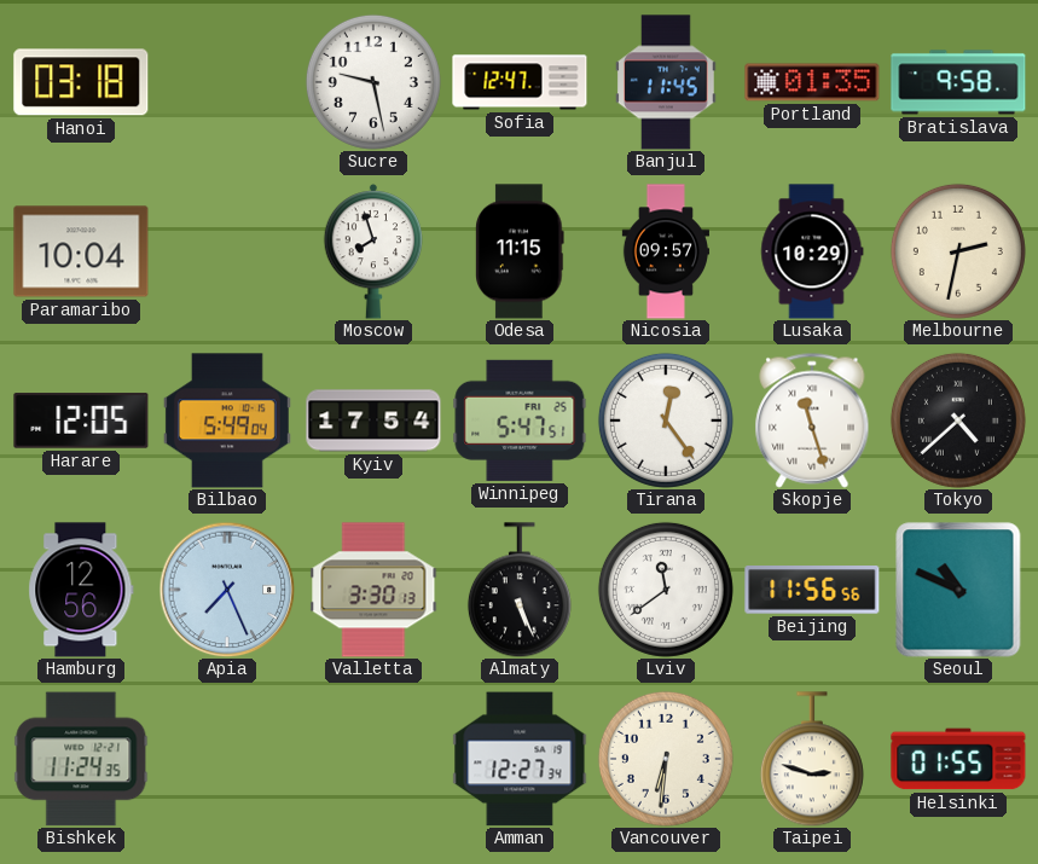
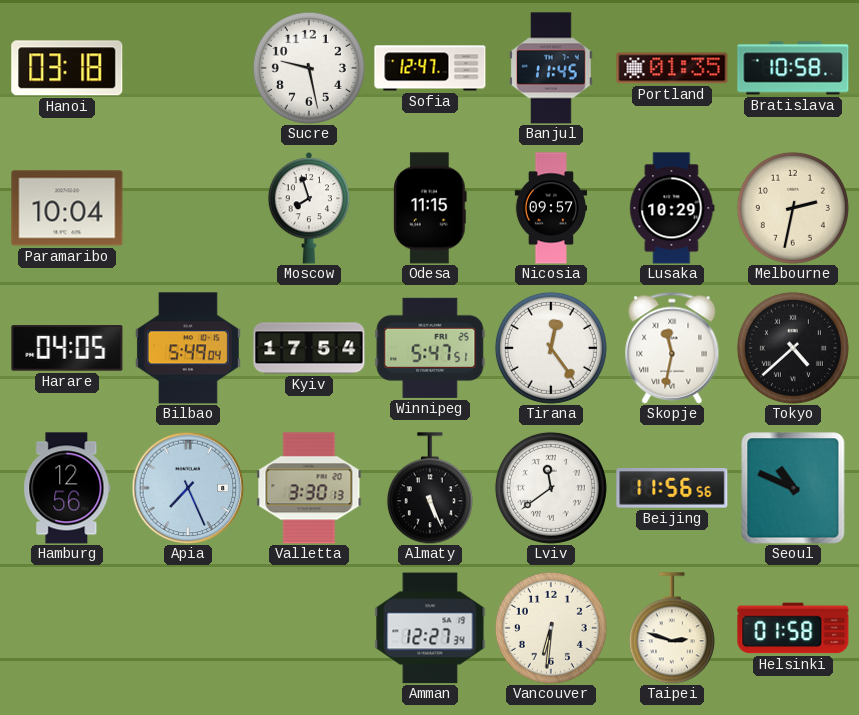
Bratislava: 9:58 -> 10:58
Harare: 12:05 -> 04:05
Skopje: 11:27 -> 11:32
Bishkek: 11:24 -> none
Helsinki: 01:55 -> 01:58
